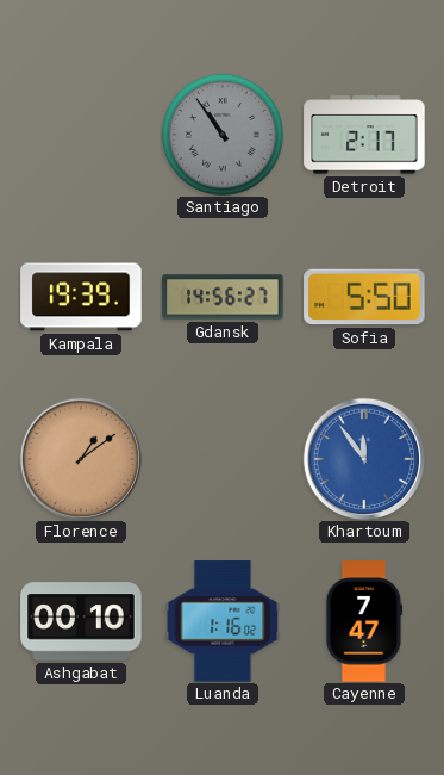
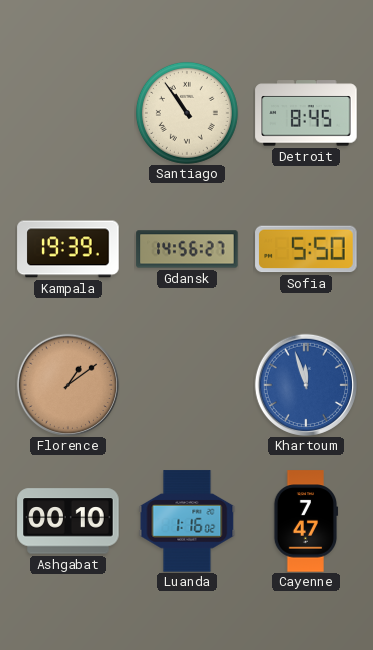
Santiago dial: grey -> cream
Detroit: 2:17 -> 8:45
Khartoum: 11:54 -> 11:57
